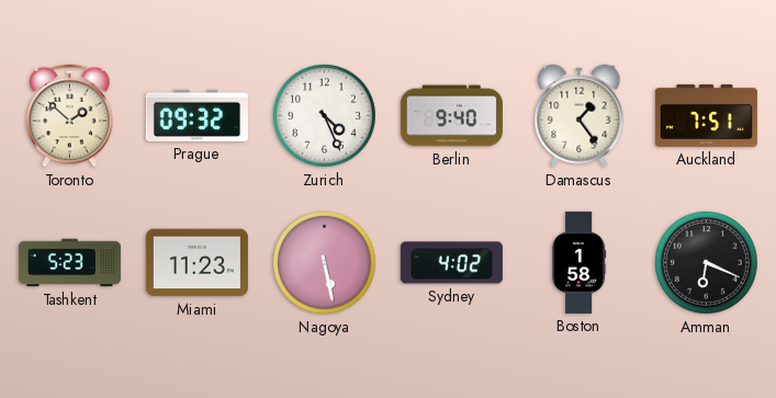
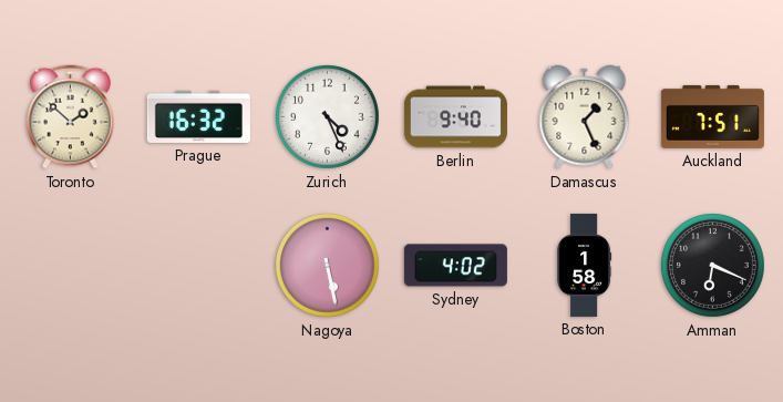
Prague: 09:32 -> 16:32
Damascus: 1:24 -> 1:26
Tashkent: 5:23 -> none
Miami: 11:23 -> none
